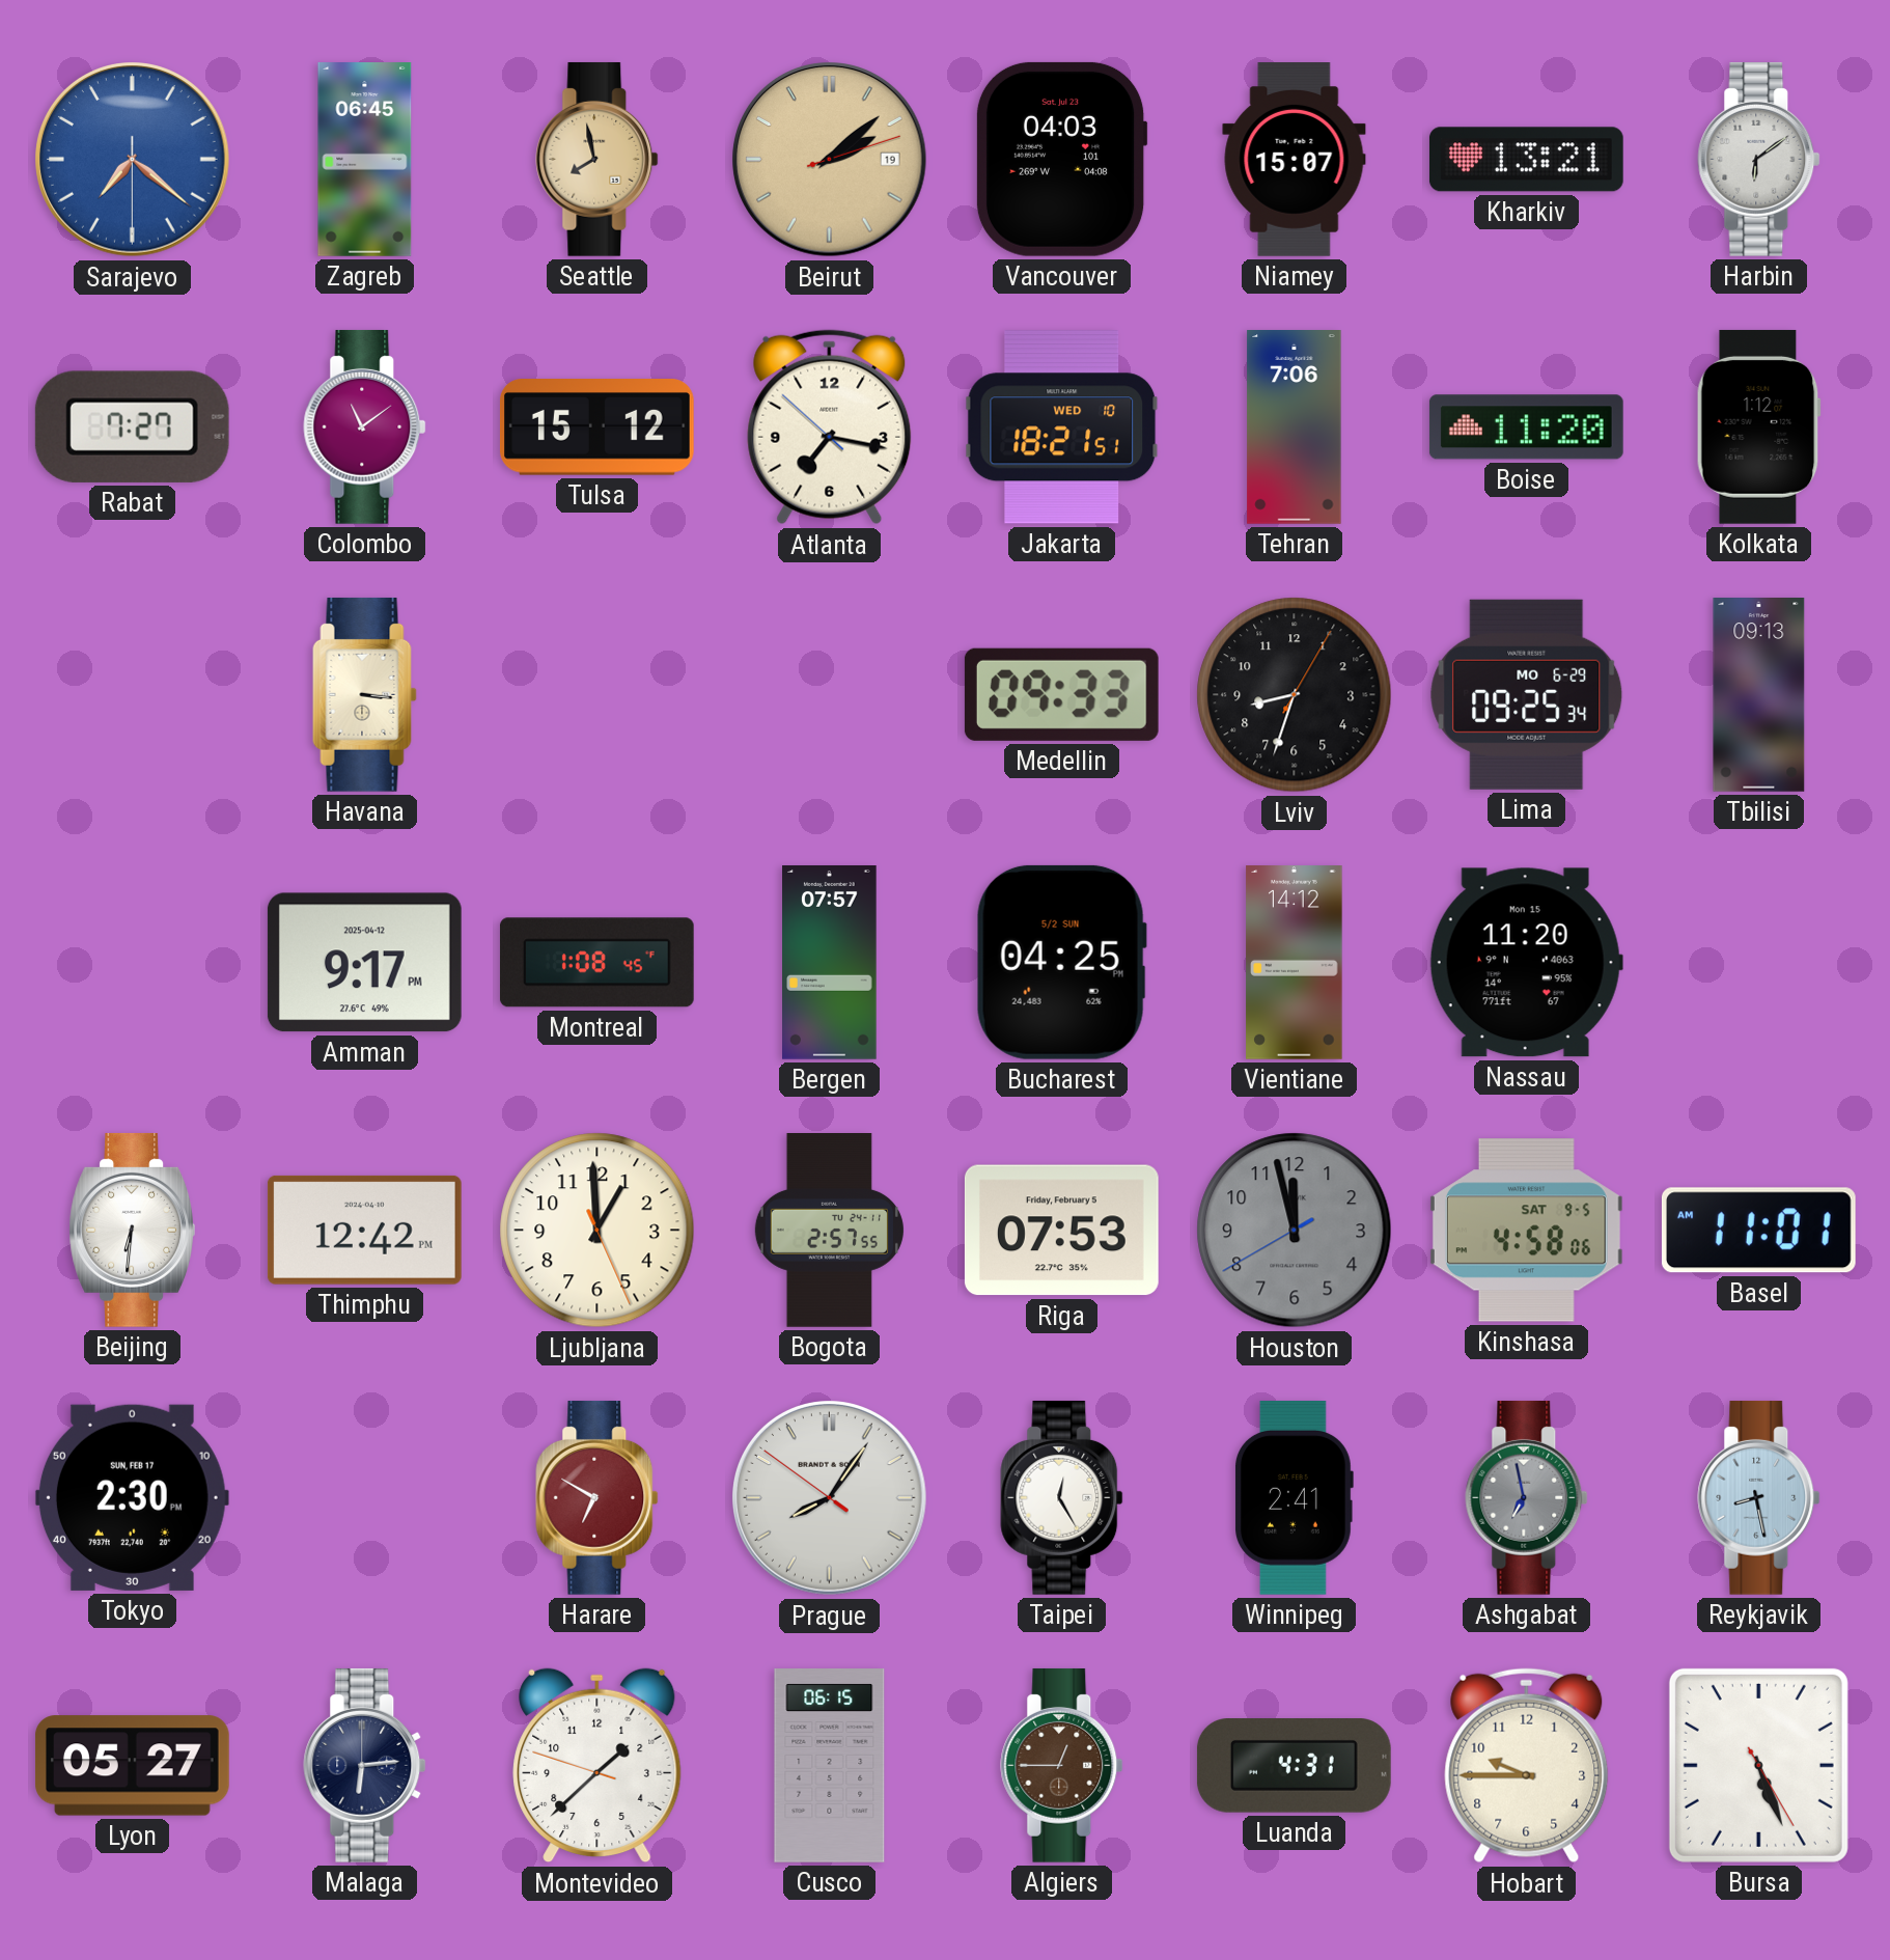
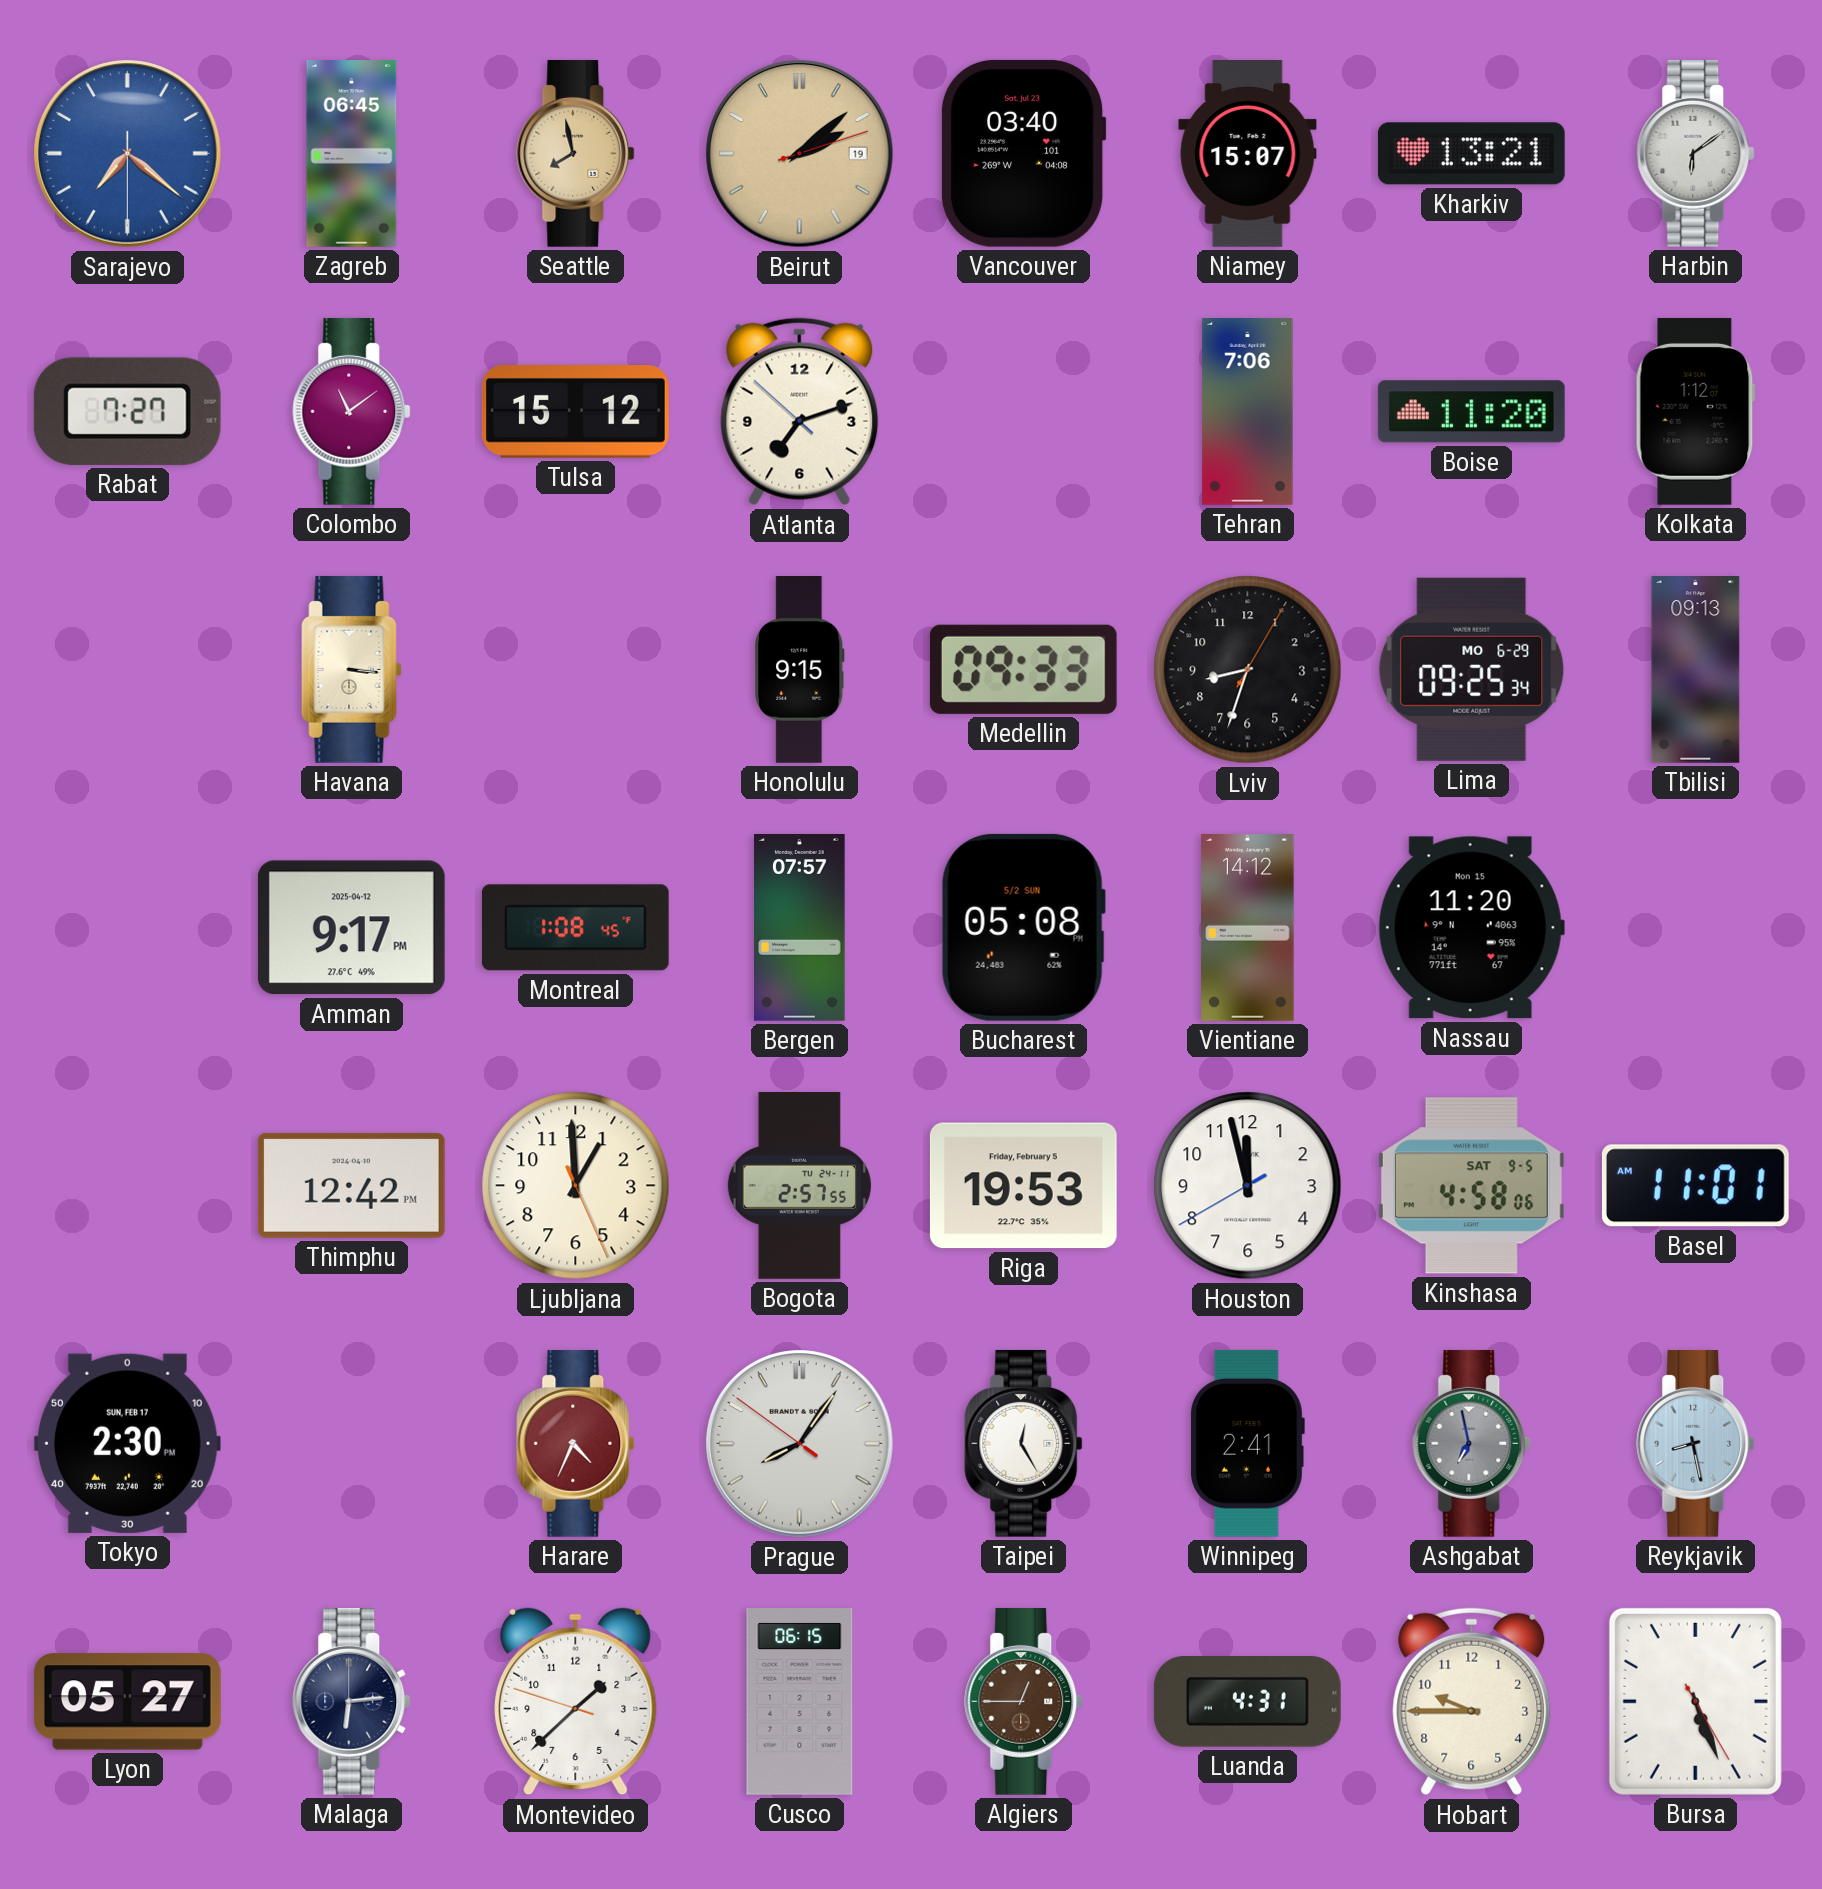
Vancouver: 04:03 -> 03:40
Atlanta: 7:16 -> 7:11
Jakarta: 18:21 -> none
Honolulu: none -> 9:15
Bucharest: 04:25 -> 05:08
Beijing: 6:31 -> none
Riga: 07:53 -> 19:53
Houston dial: grey -> white
Harare: 6:50 -> 4:34
